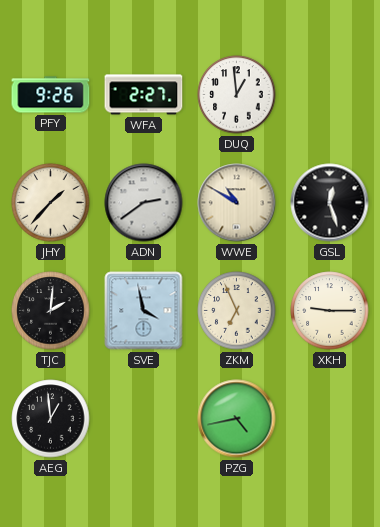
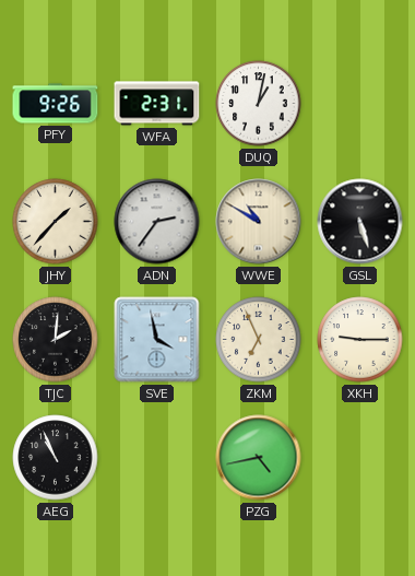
WFA: 2:27 -> 2:31
DUQ: 12:59 -> 1:02
ADN: 2:39 -> 2:36
GSL: 12:27 -> 5:27
AEG: 12:59 -> 10:56
